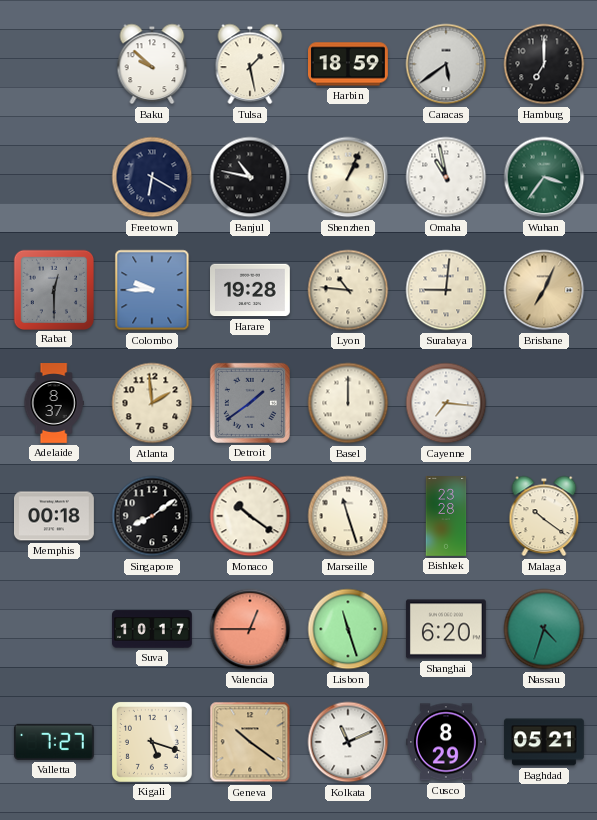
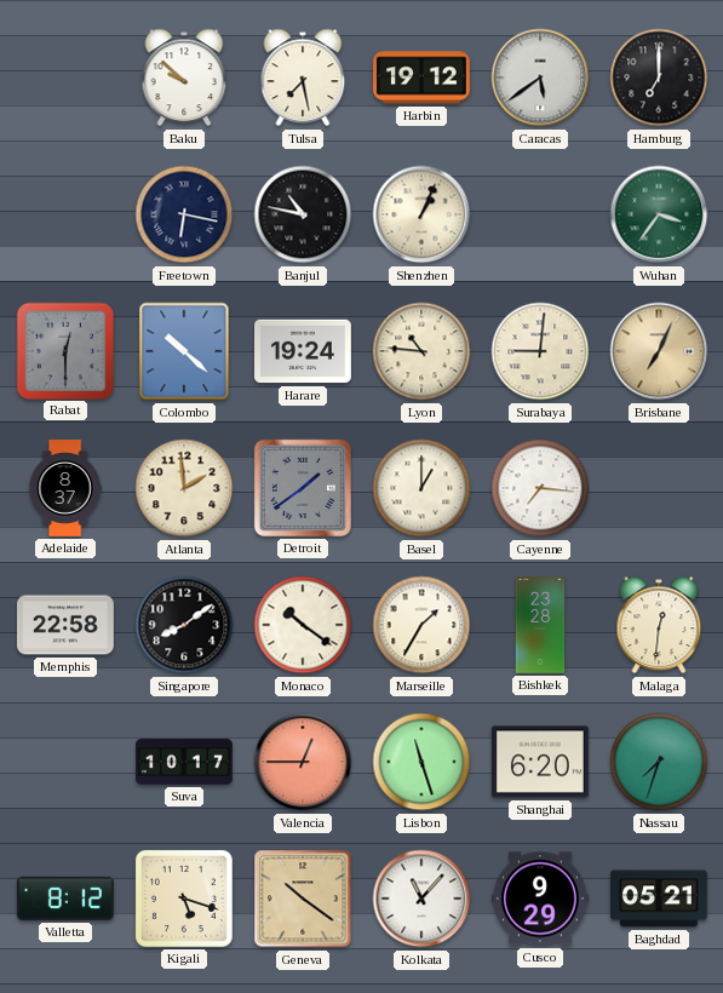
Tulsa: 1:28 -> 7:28
Harbin: 18:59 -> 19:12
Freetown: 6:20 -> 6:17
Omaha: 10:58 -> none
Colombo: 9:45 -> 10:22
Harare: 19:28 -> 19:24
Basel: 12:00 -> 1:00
Memphis: 00:18 -> 22:58
Marseille: 11:27 -> 1:35
Malaga: 10:21 -> 12:31
Nassau: 4:33 -> 7:33
Valletta: 7:27 -> 8:12
Kolkata: 11:11 -> 11:07
Cusco: 8:29 -> 9:29
